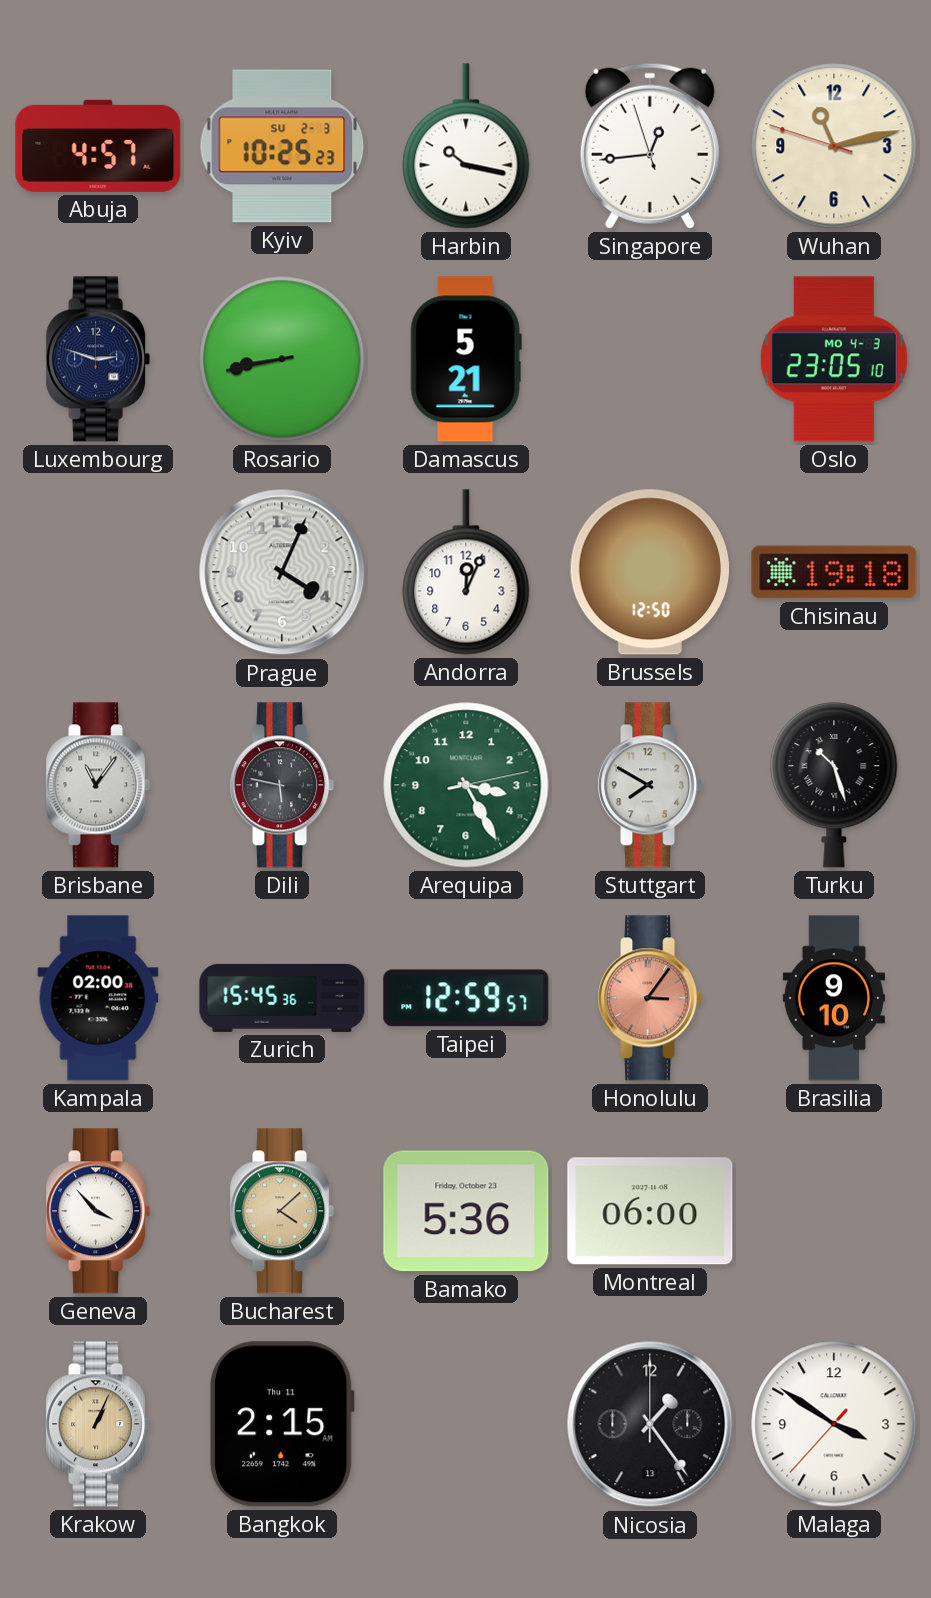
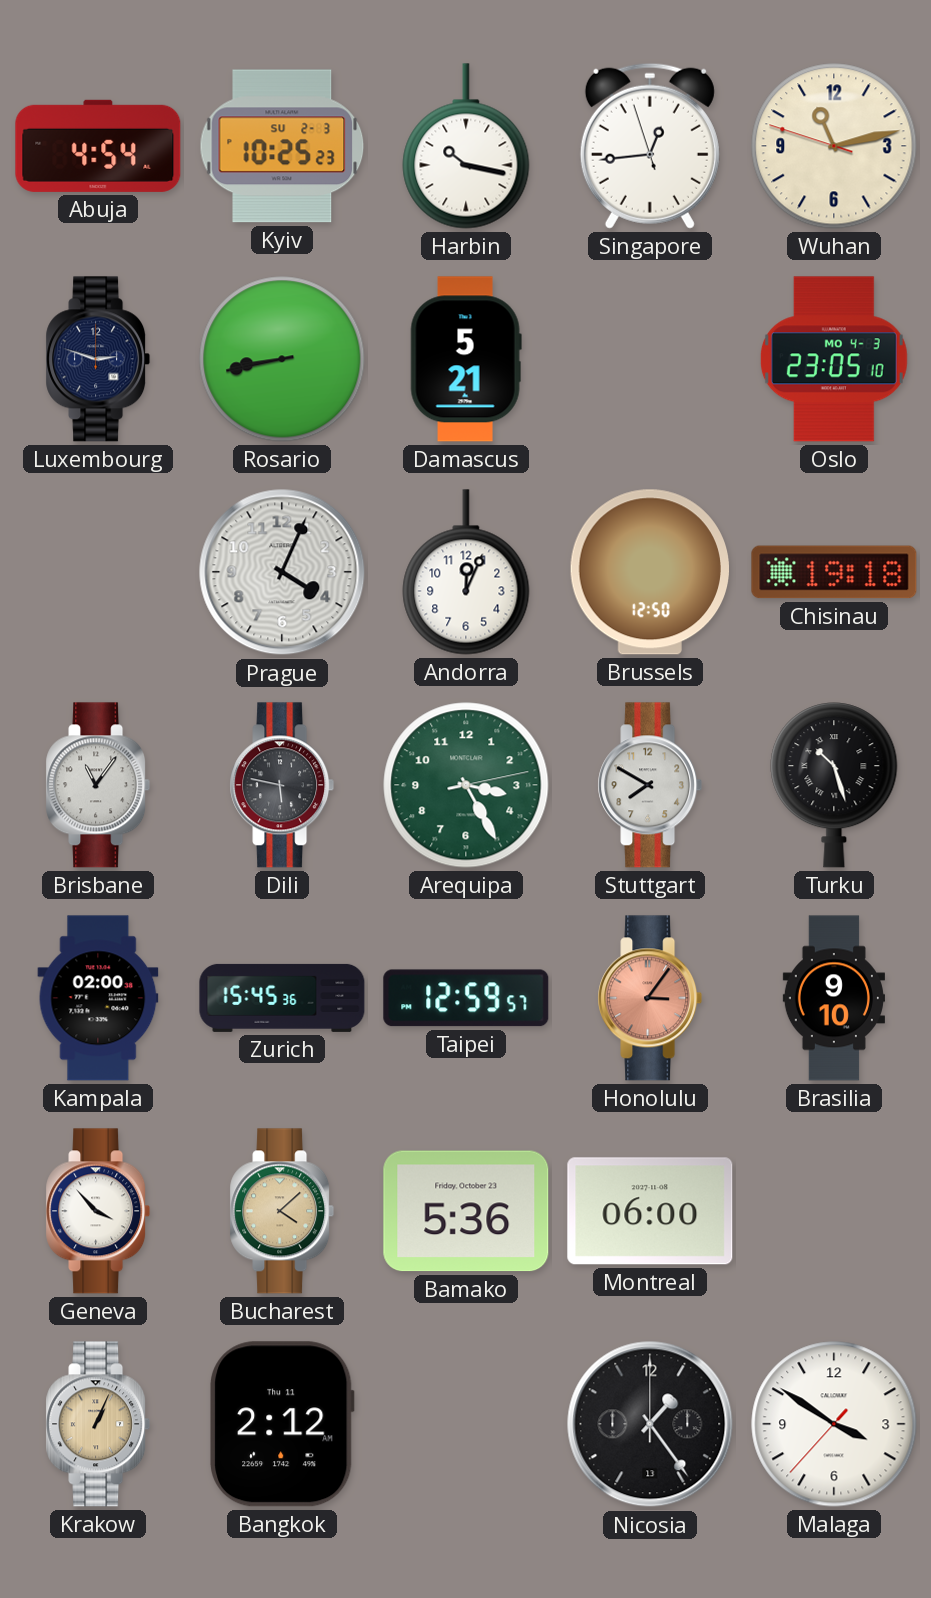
Abuja: 4:57 -> 4:54
Bangkok: 2:15 -> 2:12
